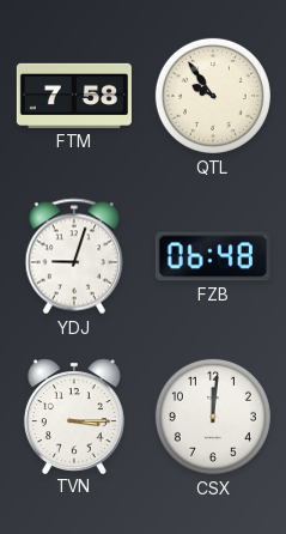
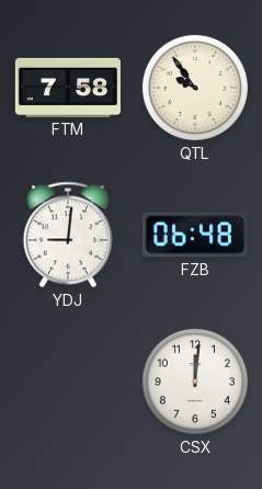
YDJ: 9:03 -> 9:01
TVN: 3:15 -> none
